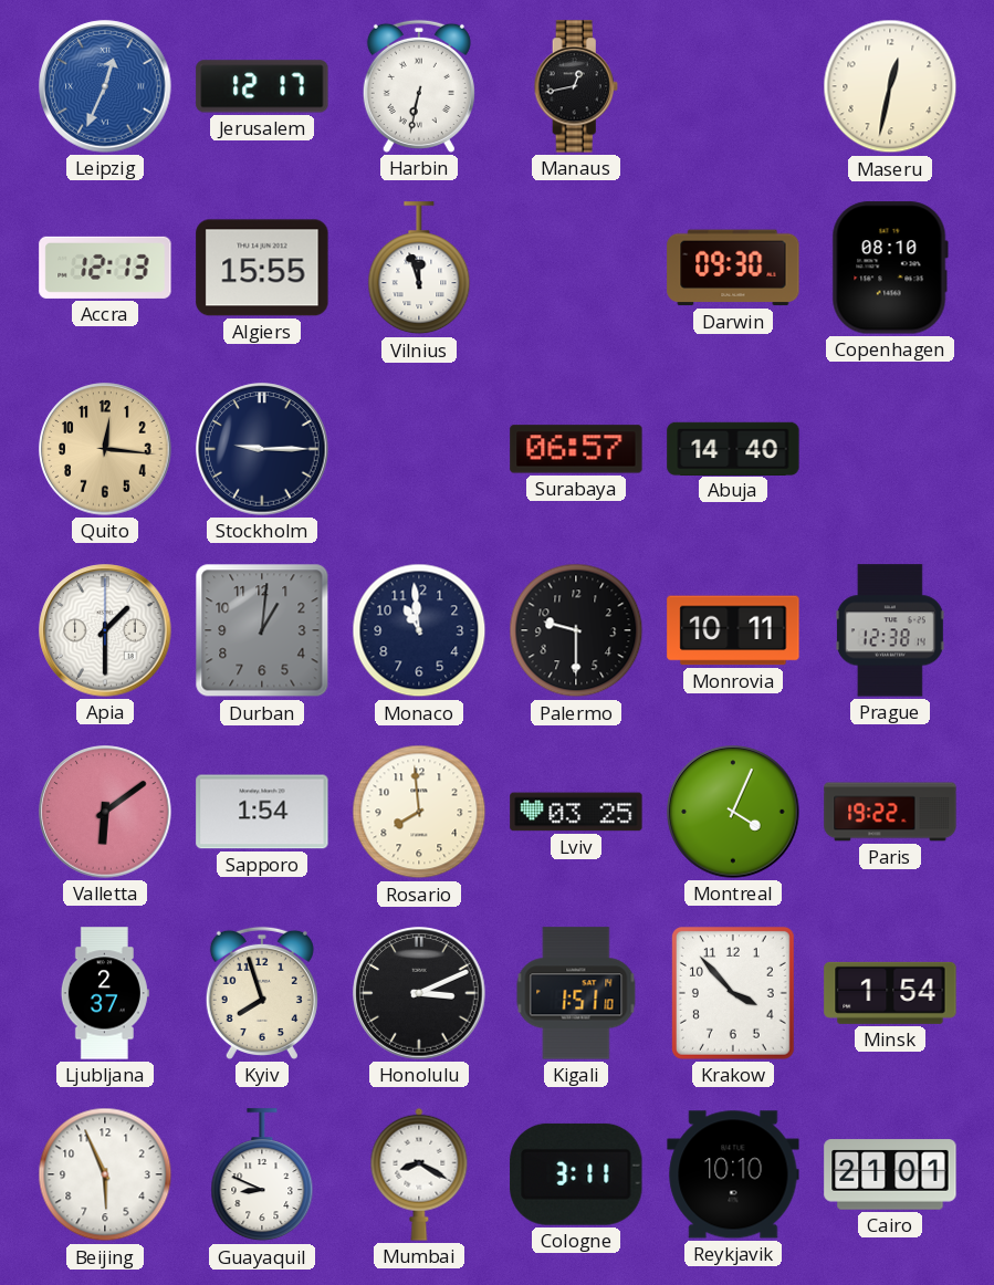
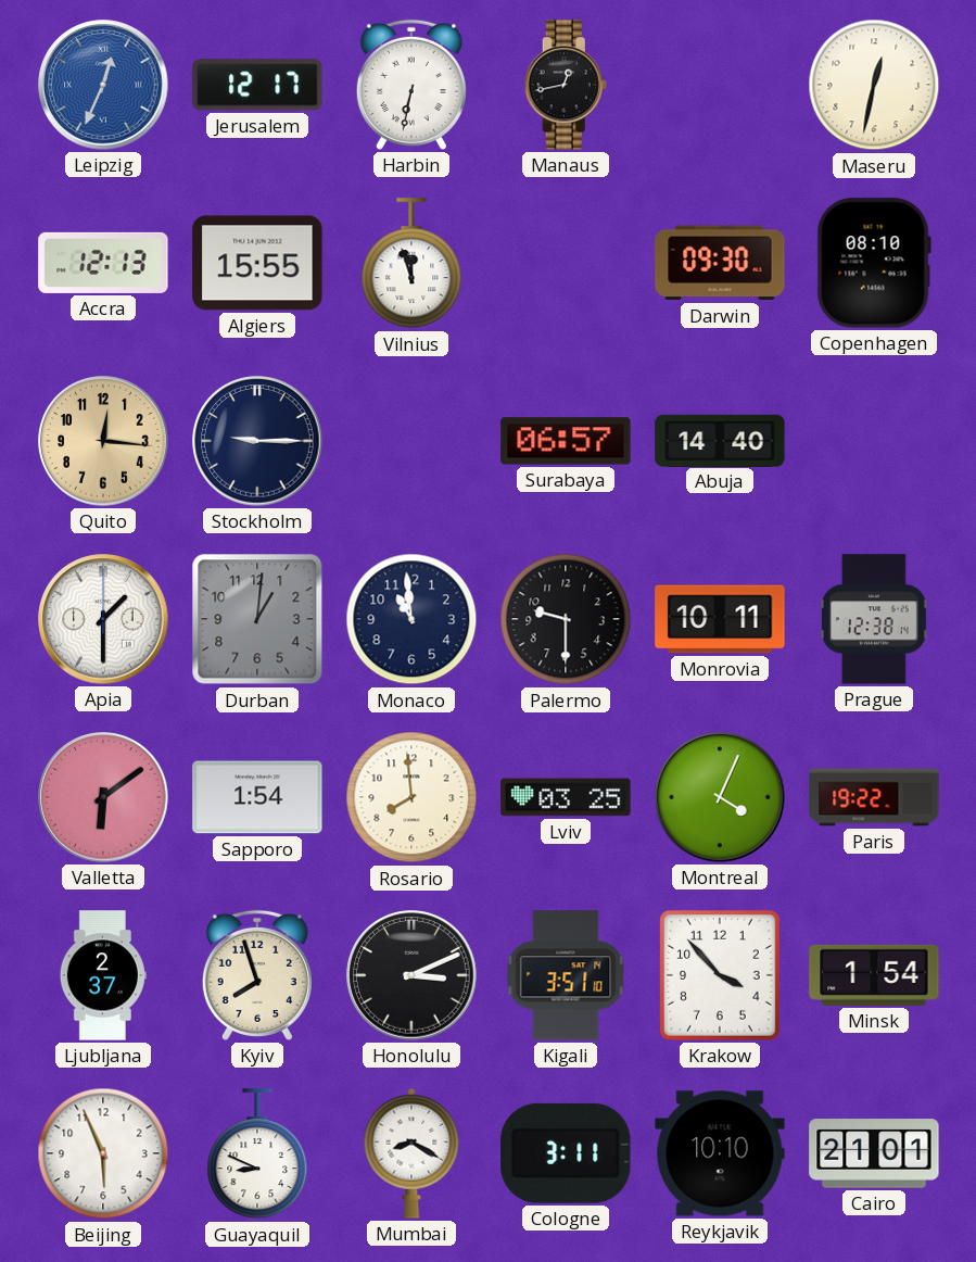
Kigali: 1:51 -> 3:51
